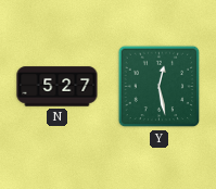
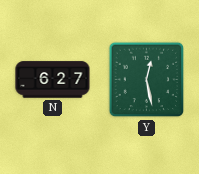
N: 5:27 -> 6:27
